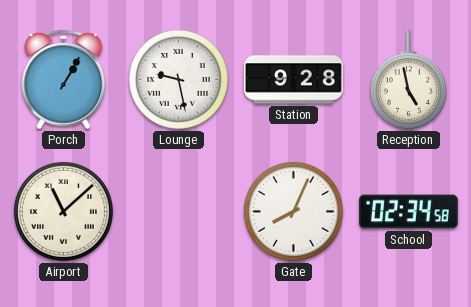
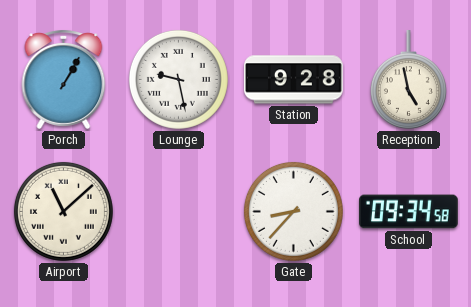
Gate: 8:04 -> 8:37
School: 02:34 -> 09:34
